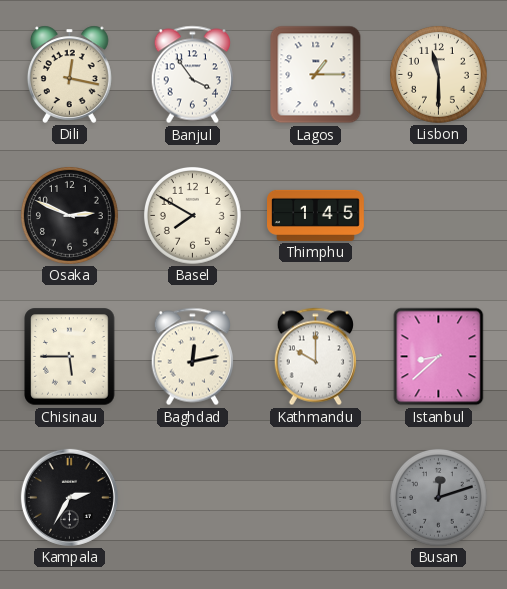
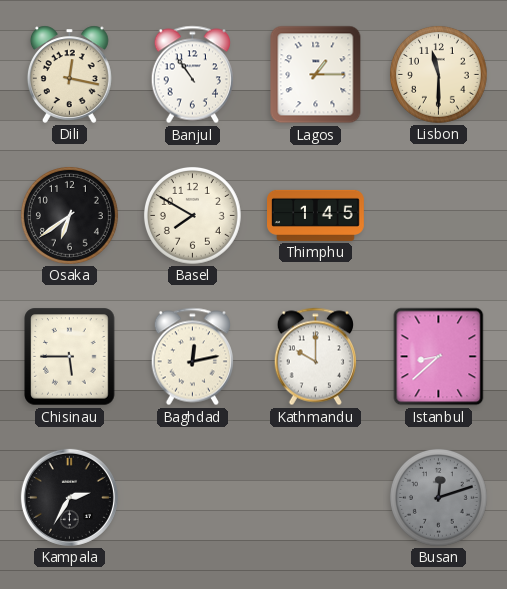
Banjul: 3:54 -> 10:54
Osaka: 2:49 -> 6:39
